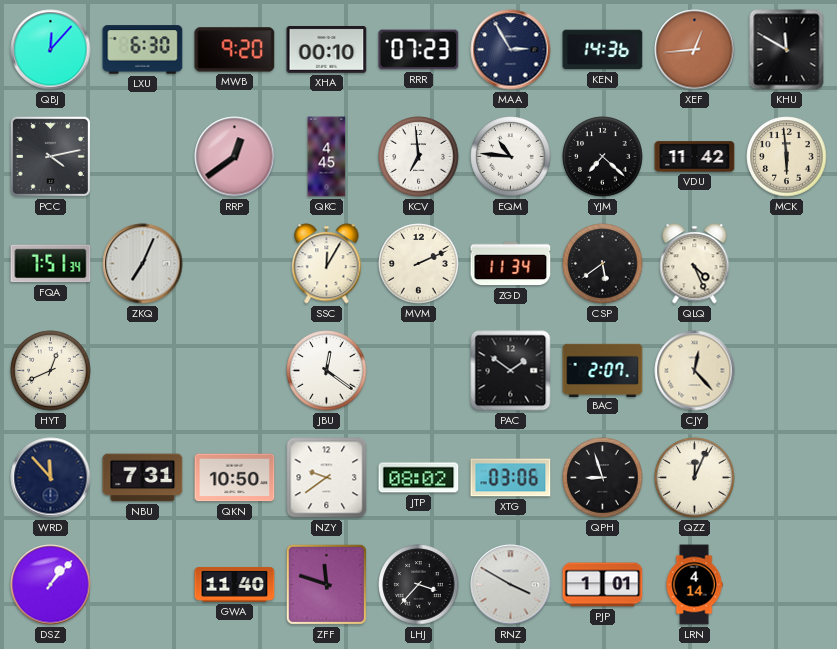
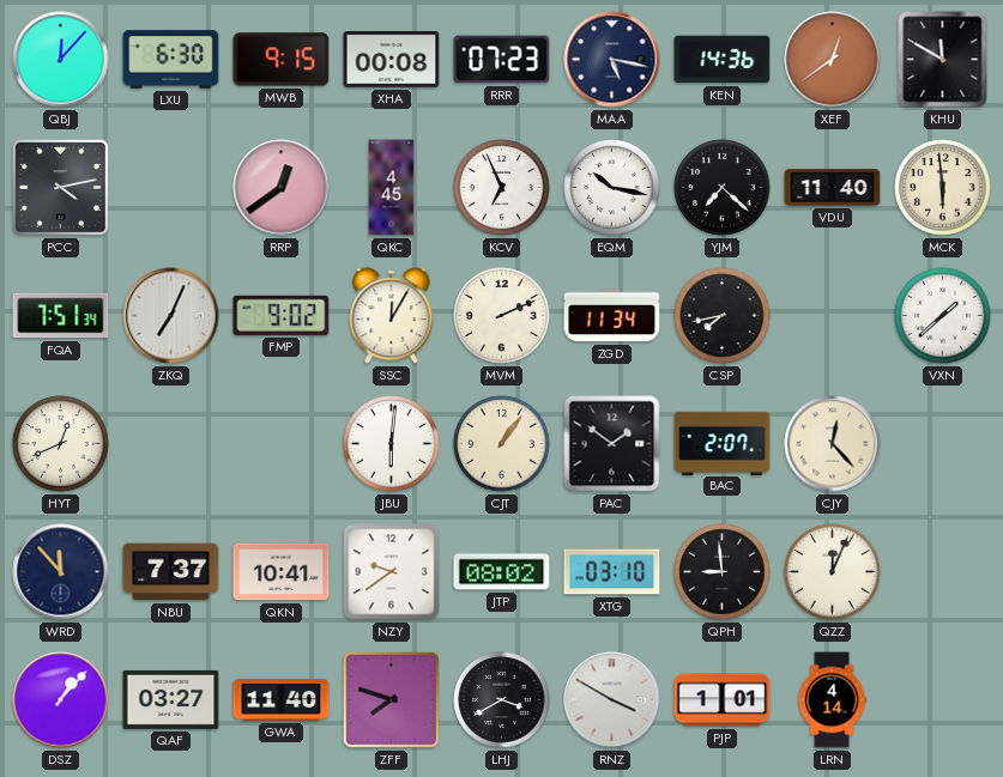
MWB: 9:20 -> 9:15
XHA: 00:10 -> 00:08
MAA: 2:55 -> 5:17
XEF: 12:44 -> 12:39
KCV: 6:59 -> 6:56
EQM: 10:46 -> 10:17
VDU: 11:42 -> 11:40
FMP: none -> 9:02
CSP: 5:39 -> 7:43
QLQ: 4:26 -> none
VXN: none -> 1:38
JBU: 12:21 -> 6:01
CJT: none -> 1:06
NBU: 7:31 -> 7:37
QKN: 10:50 -> 10:41
XTG: 03:06 -> 03:10
QPH: 8:57 -> 8:59
QAF: none -> 03:27
ZFF: 11:48 -> 7:48
LHJ: 3:37 -> 3:40
